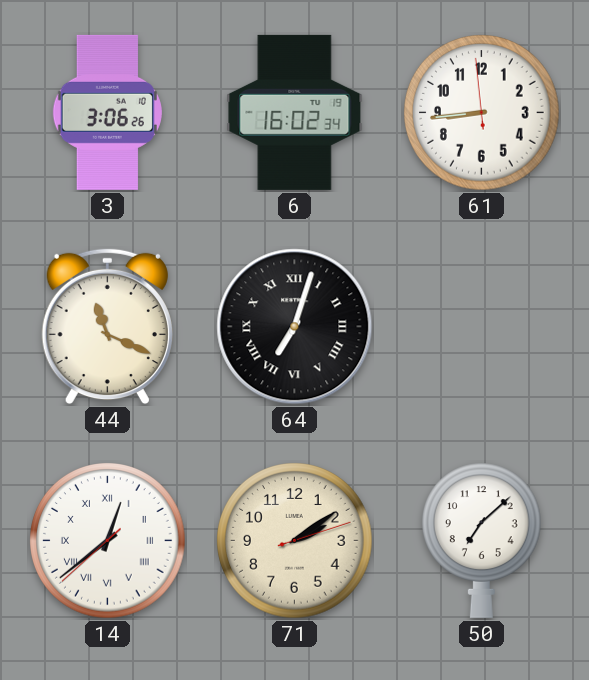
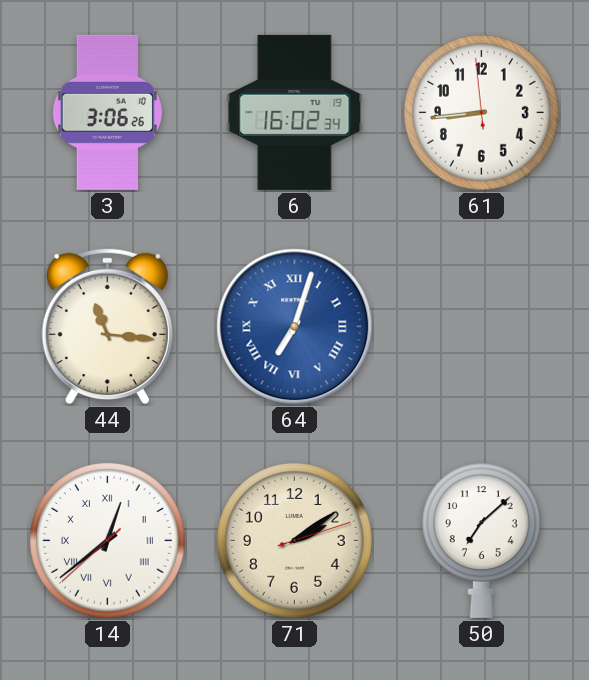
44: 11:19 -> 11:16
64 dial: black -> blue
